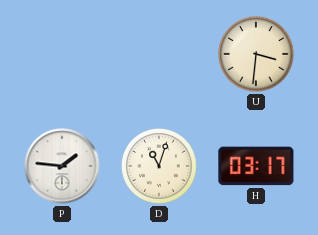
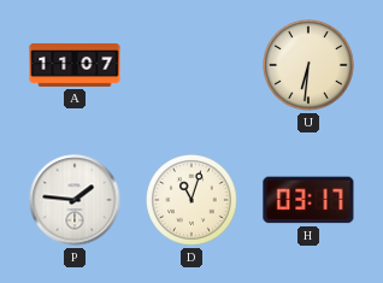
A: none -> 11:07
U: 3:31 -> 6:31
